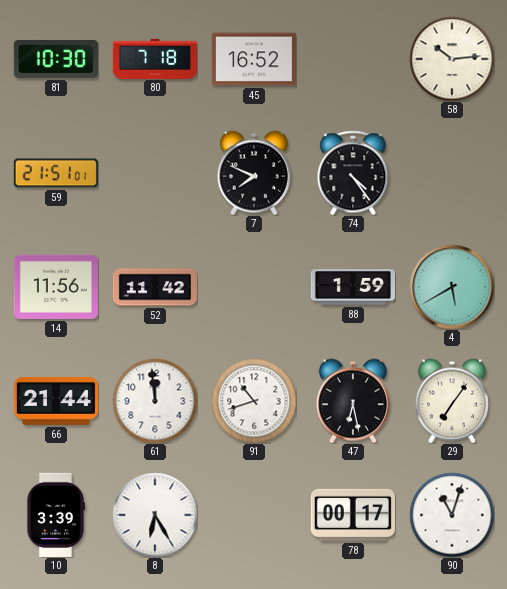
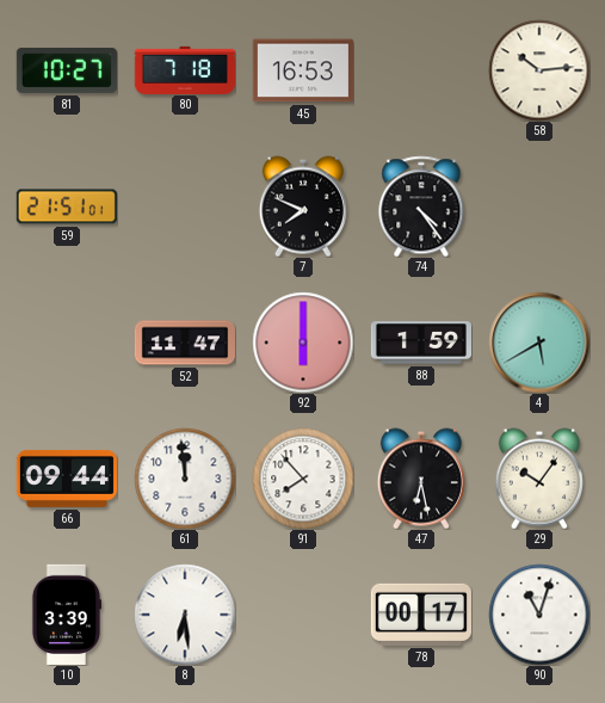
81: 10:30 -> 10:27
45: 16:52 -> 16:53
14: 11:56 -> none
52: 11:42 -> 11:47
92: none -> 6:00
66: 21:44 -> 09:44
91: 10:42 -> 7:53
29: 7:06 -> 10:06
8: 6:25 -> 6:29
